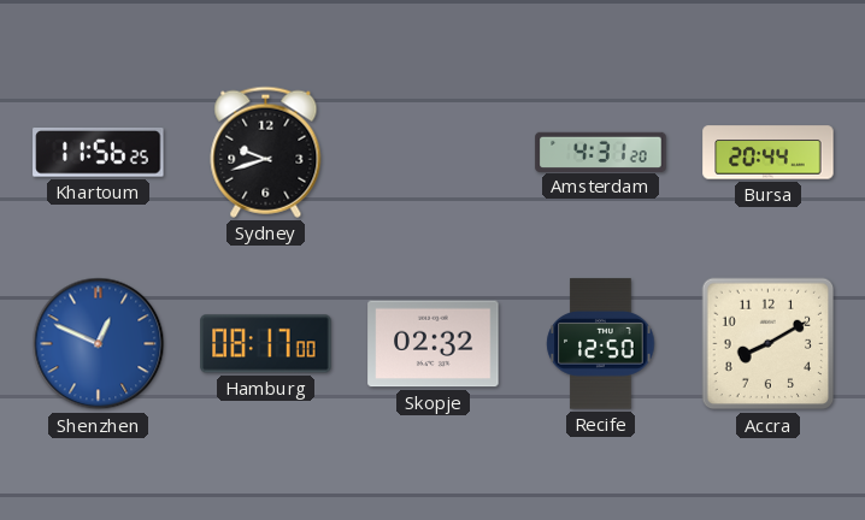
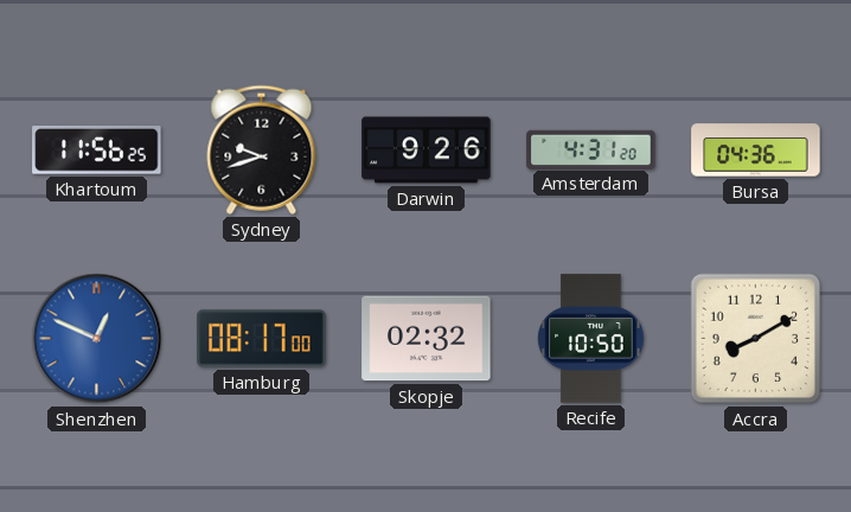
Darwin: none -> 9:26
Bursa: 20:44 -> 04:36
Recife: 12:50 -> 10:50
